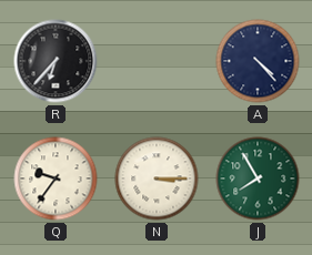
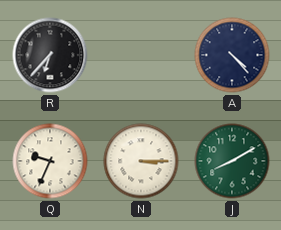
Q: 9:36 -> 9:34
J: 7:55 -> 8:10
